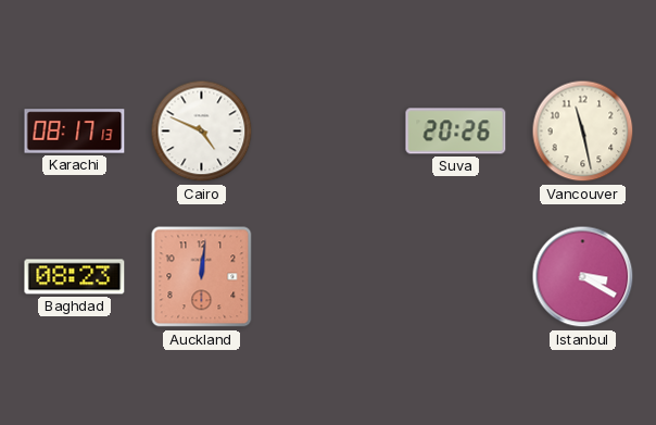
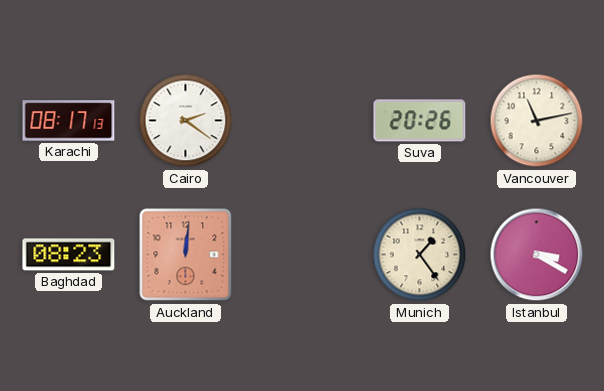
Cairo: 4:49 -> 2:21
Vancouver: 11:28 -> 11:13
Munich: none -> 1:24
